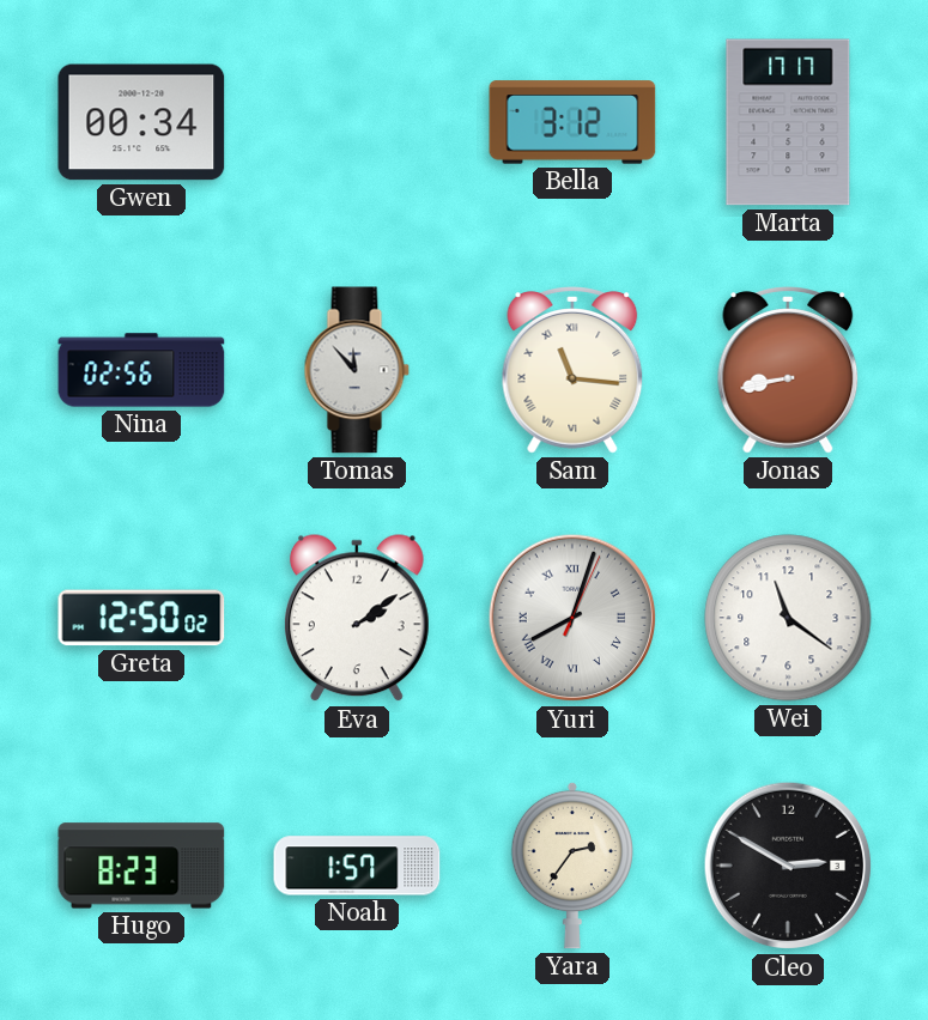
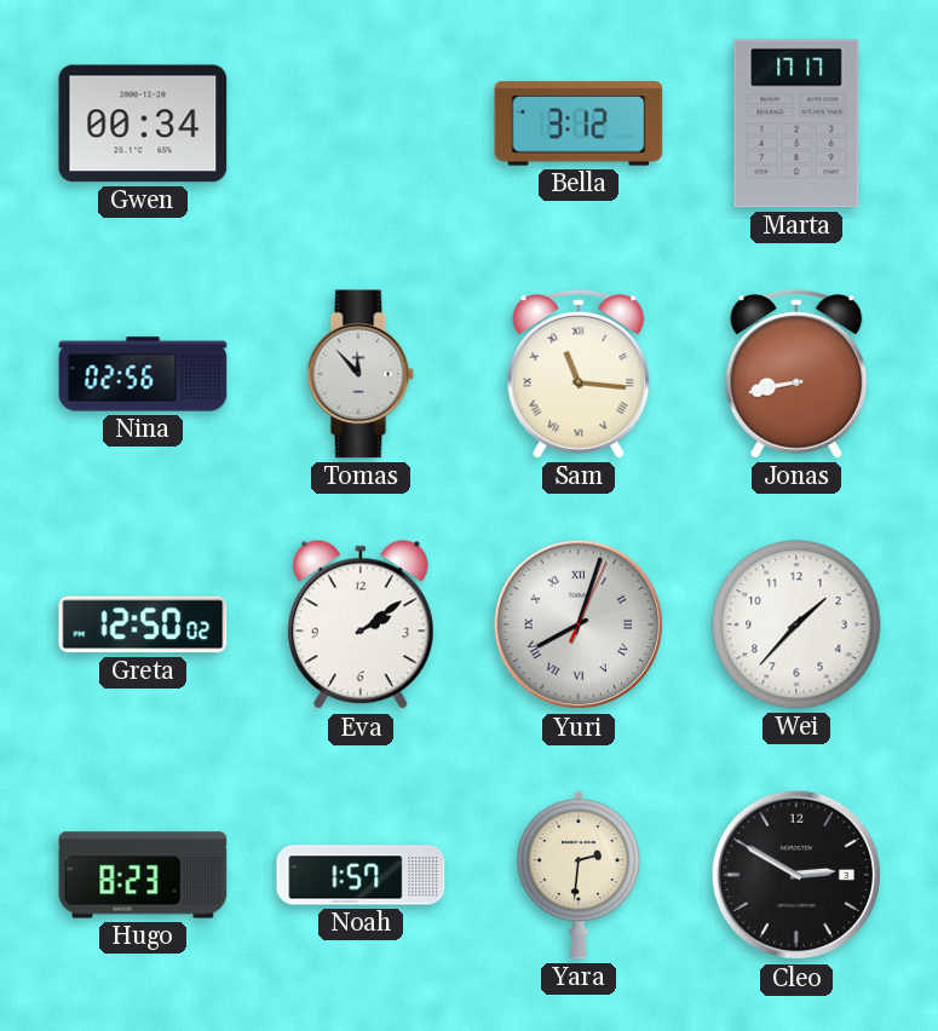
Wei: 11:21 -> 1:37
Yara: 2:36 -> 2:31
